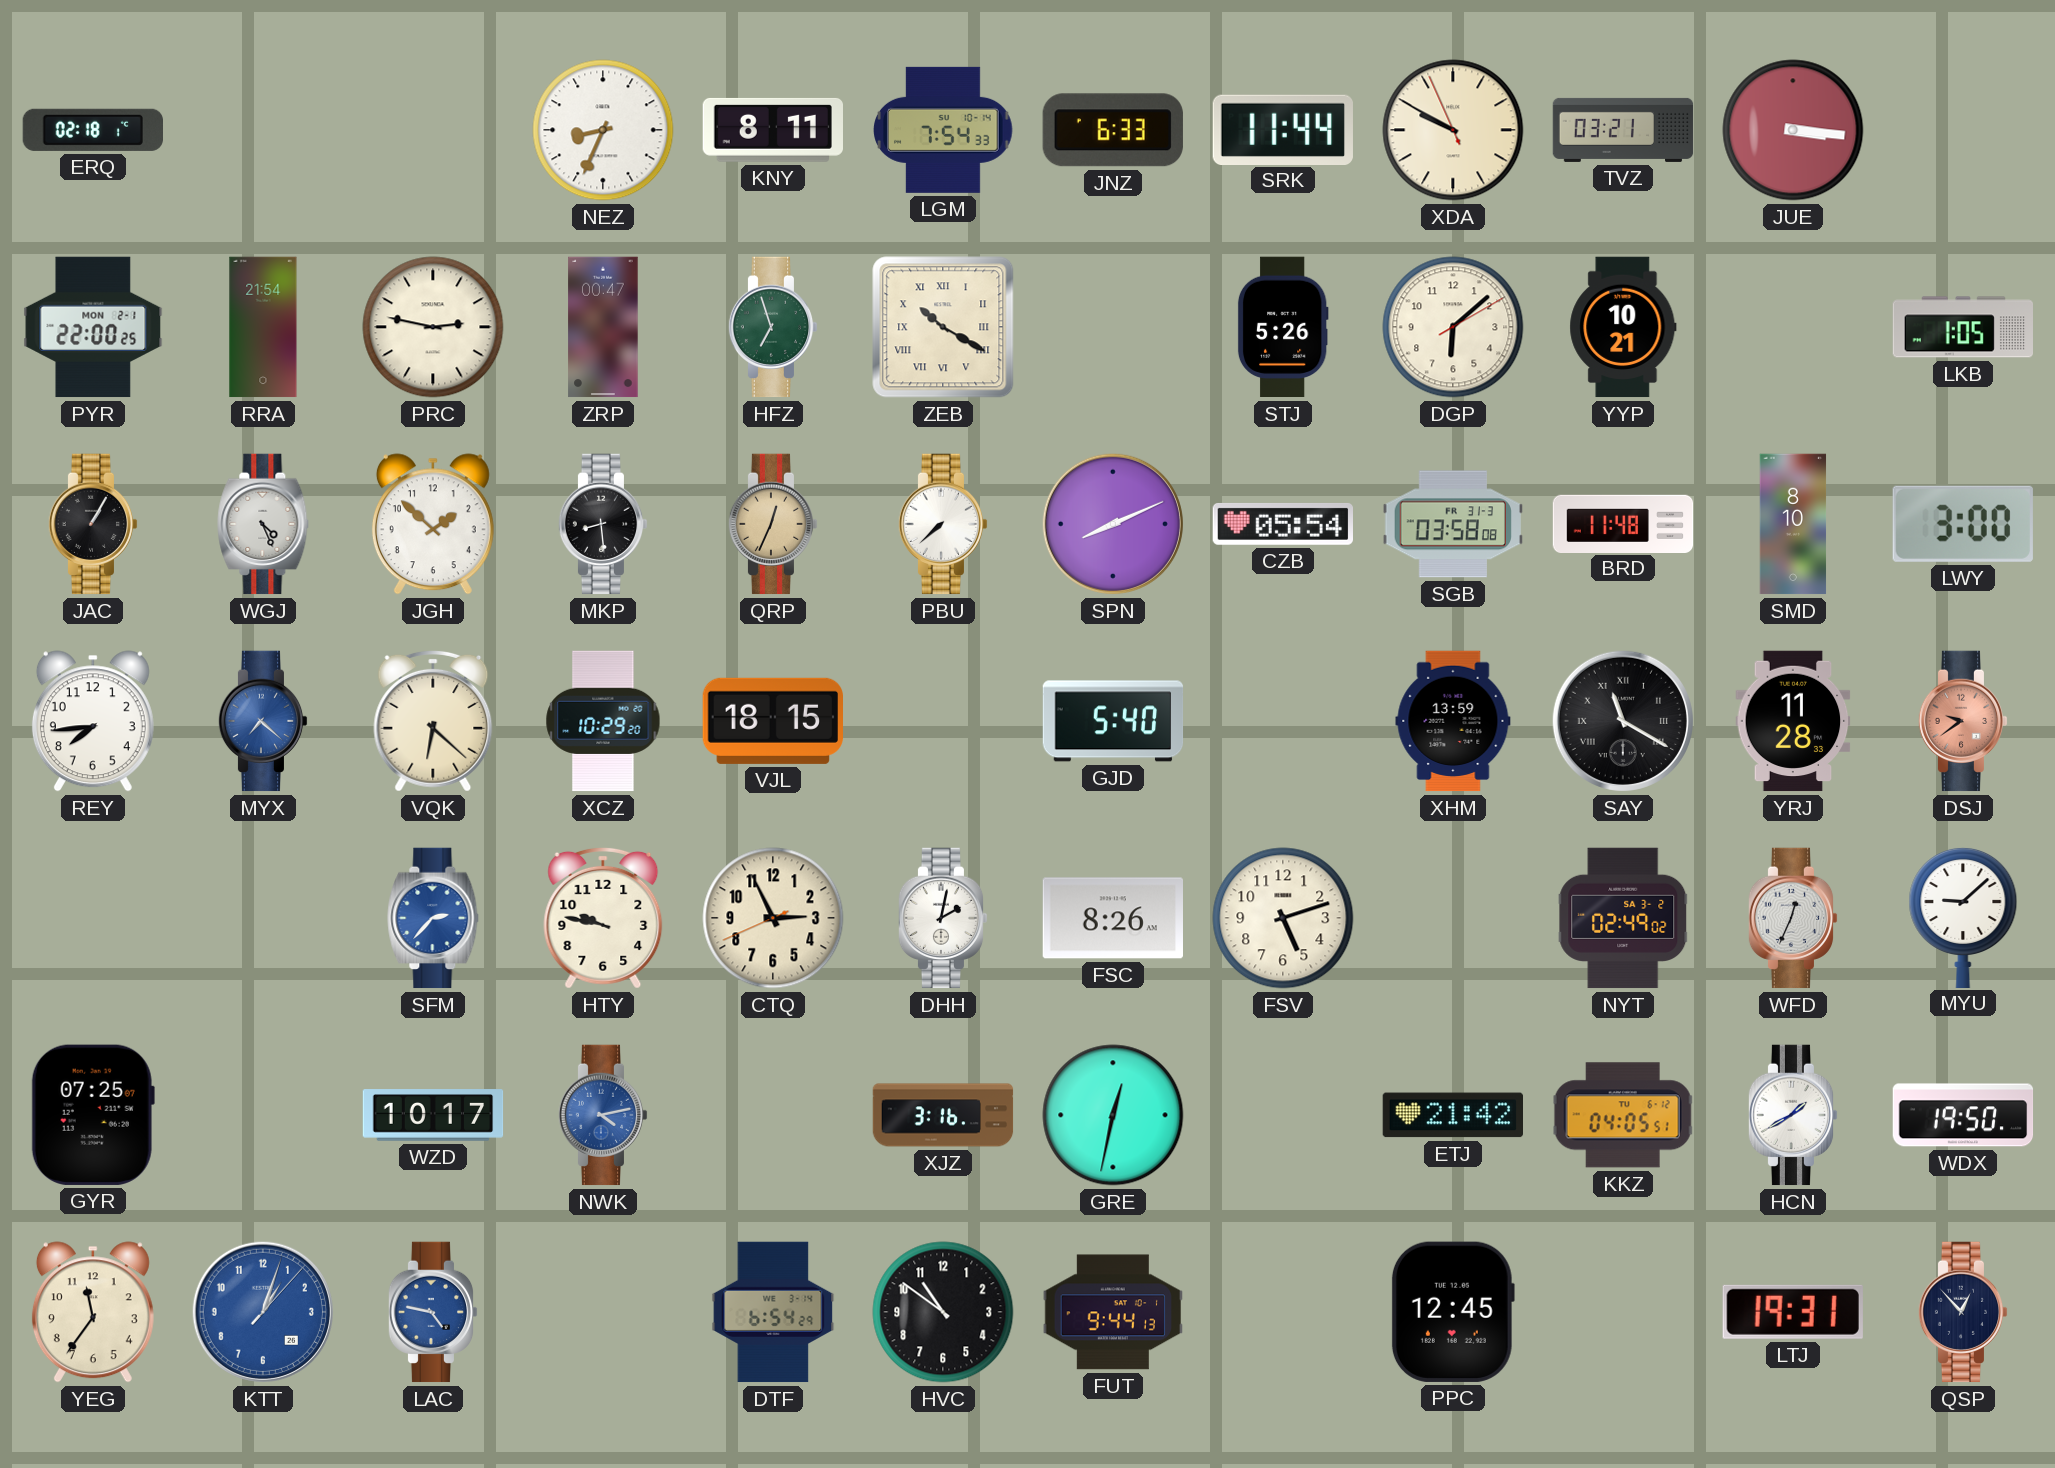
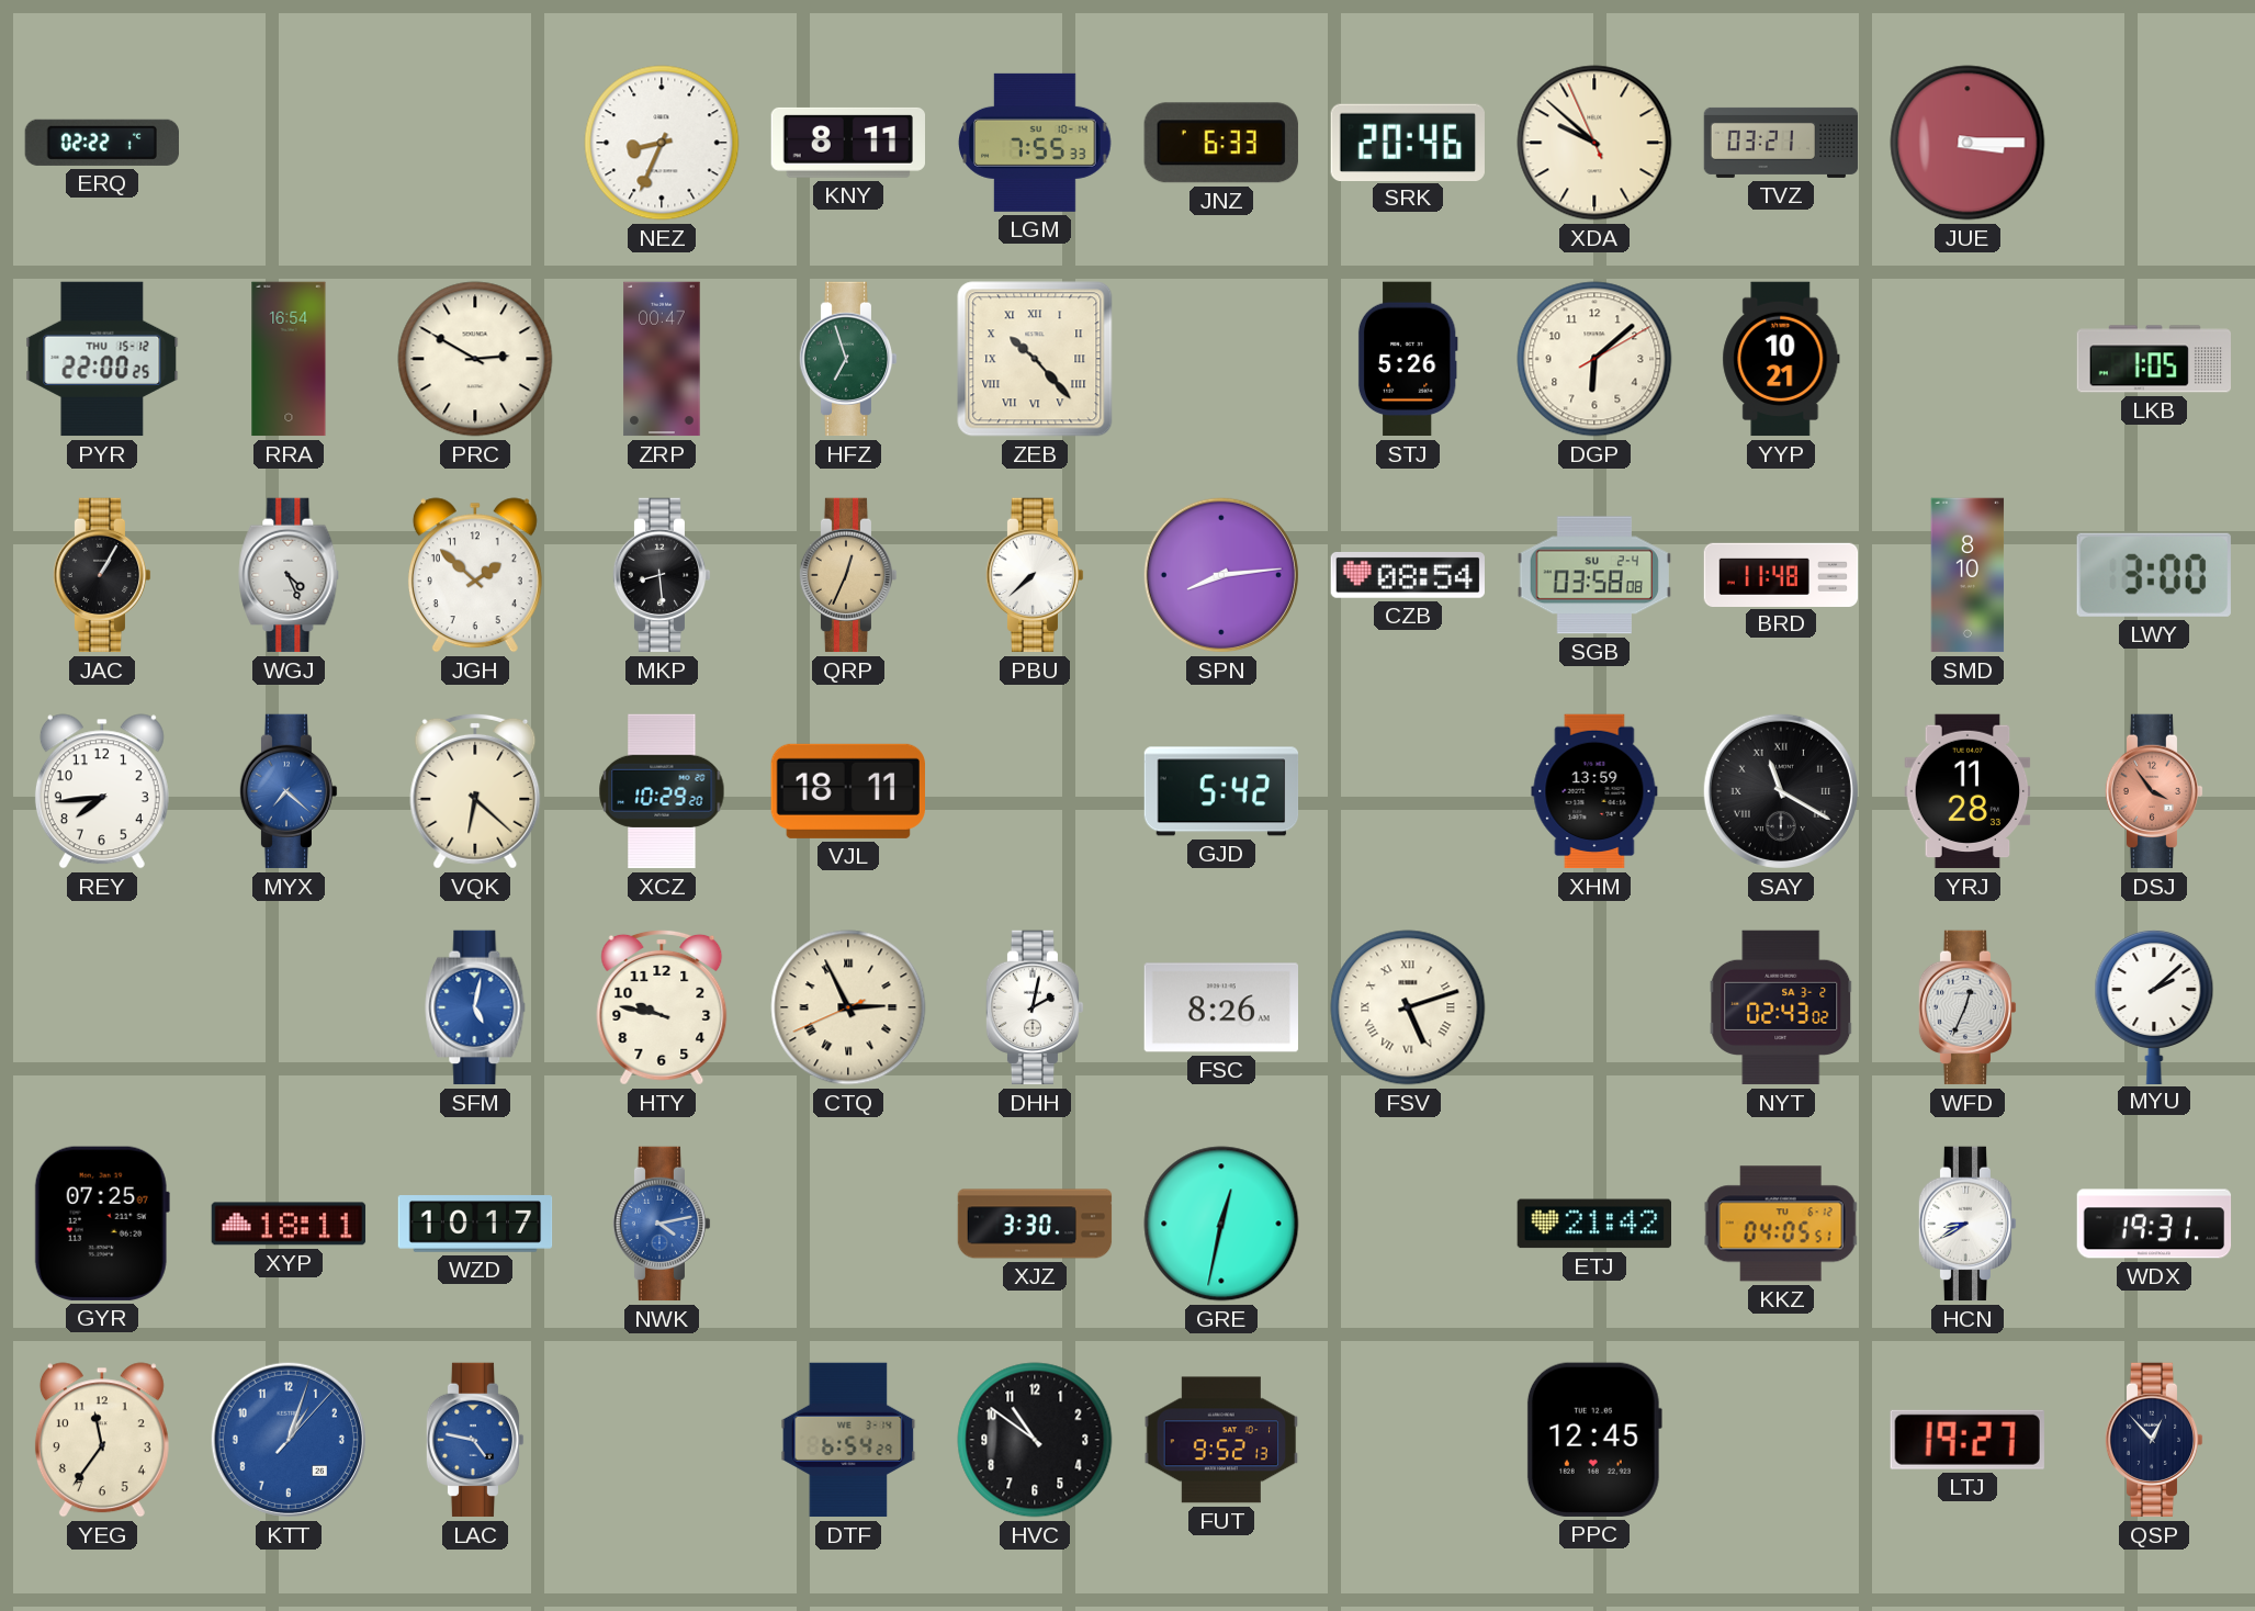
ERQ: 02:18 -> 02:22
LGM: 7:54 -> 7:55
SRK: 11:44 -> 20:46
XDA: 9:49 -> 9:51
JUE: 3:16 -> 3:15
PYR date: MON 2-1 -> THU 15-12
RRA: 21:54 -> 16:54
PRC: 2:47 -> 2:50
ZEB: 10:20 -> 10:23
SPN: 8:11 -> 8:14
CZB: 05:54 -> 08:54
SGB date: FR 31-3 -> SU 2-4
VJL: 18:15 -> 18:11
GJD: 5:40 -> 5:42
DSJ: 9:39 -> 3:54
SFM: 2:37 -> 5:02
CTQ numerals: Arabic -> Roman
FSV numerals: Arabic -> Roman
NYT: 02:49 -> 02:43
MYU: 9:08 -> 2:08
XYP: none -> 18:11
XJZ: 3:16 -> 3:30
HCN: 1:40 -> 8:40
WDX: 19:50 -> 19:31
FUT: 9:44 -> 9:52
LTJ: 19:31 -> 19:27
